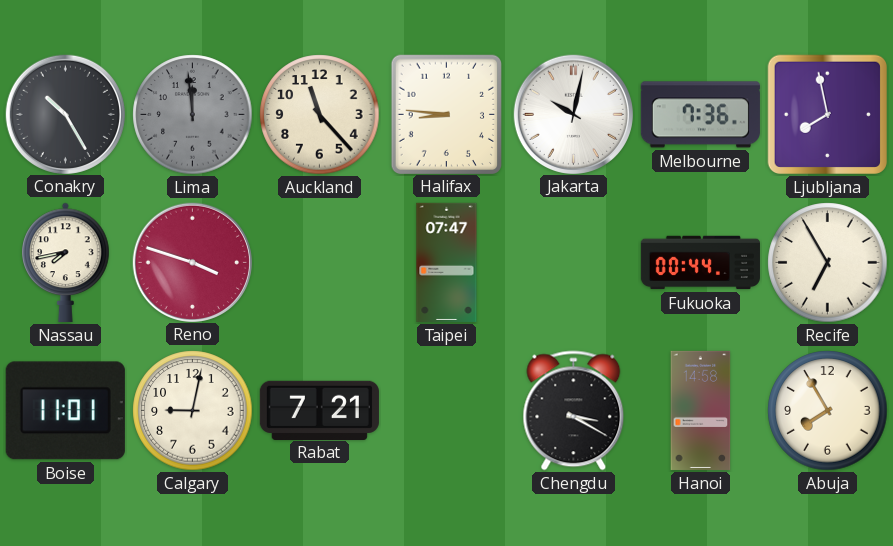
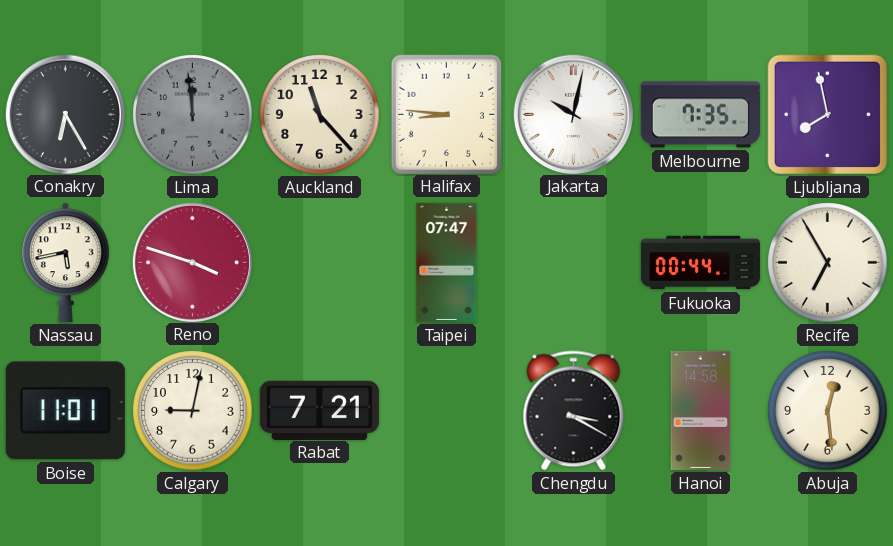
Conakry: 10:25 -> 6:25
Melbourne: 7:36 -> 7:35
Nassau: 7:43 -> 5:43
Abuja: 7:55 -> 12:29
